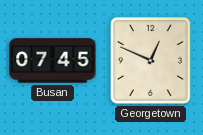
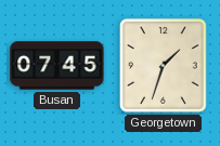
Georgetown: 12:49 -> 1:33
